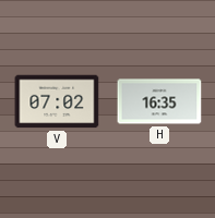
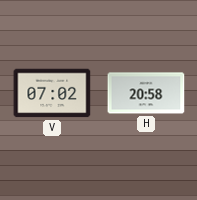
H: 16:35 -> 20:58
